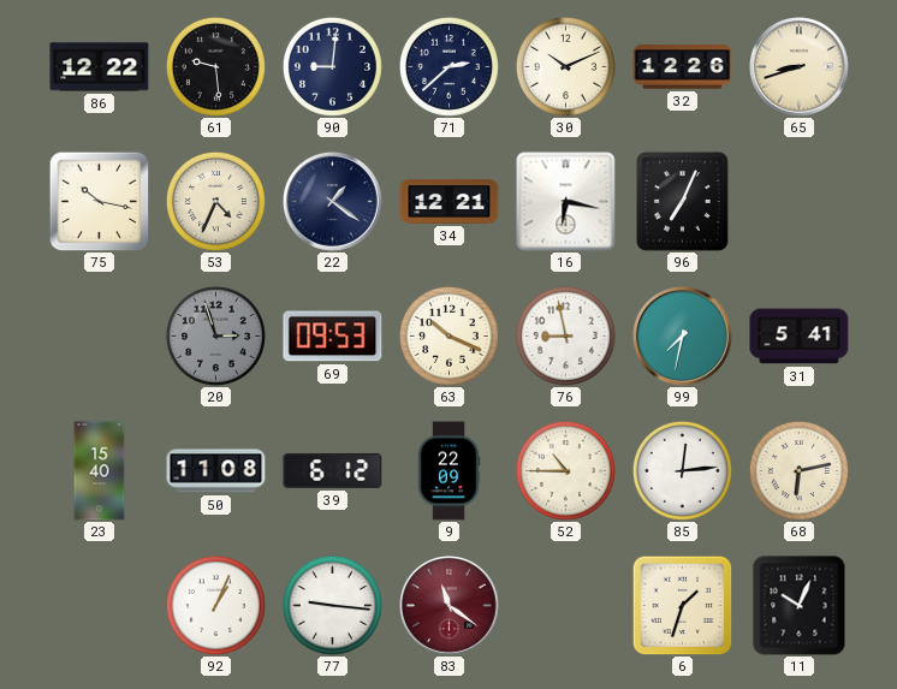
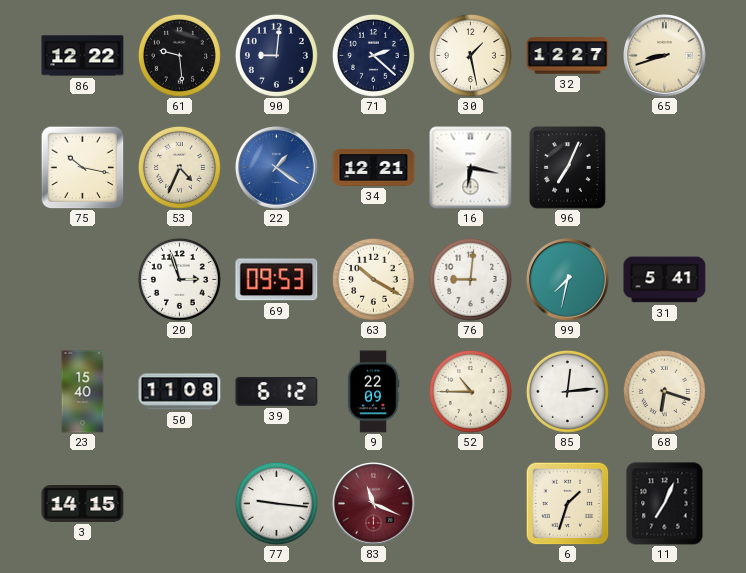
71: 2:38 -> 2:22
30: 10:11 -> 1:28
32: 12:26 -> 12:27
22 dial: navy -> blue
20 dial: grey -> white
63: 10:19 -> 10:20
76: 8:58 -> 9:01
68: 6:13 -> 6:18
3: none -> 14:15
92: 1:04 -> none
83: 11:21 -> 11:19
11: 10:04 -> 7:04
